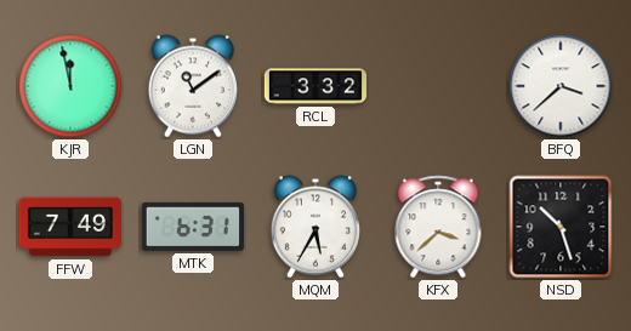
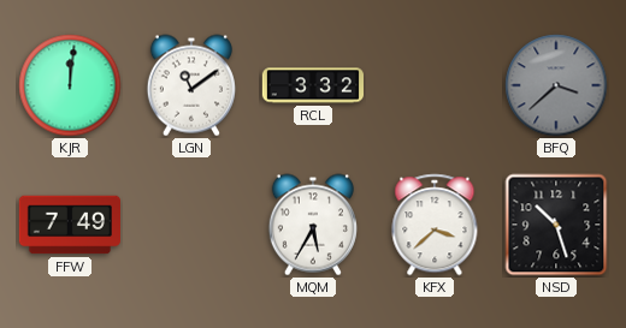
KJR: 11:58 -> 12:01
BFQ dial: white -> grey
MTK: 6:31 -> none
